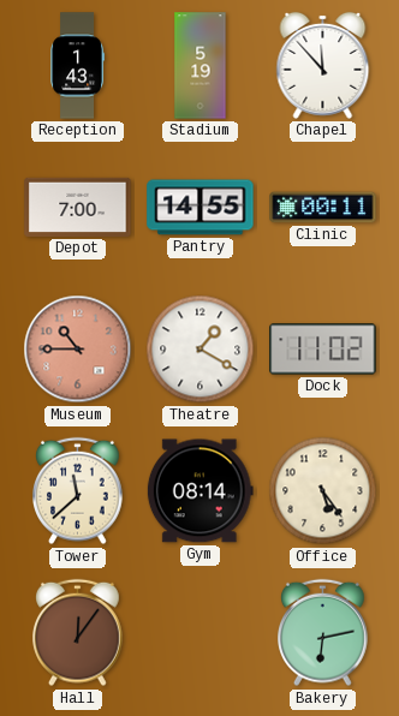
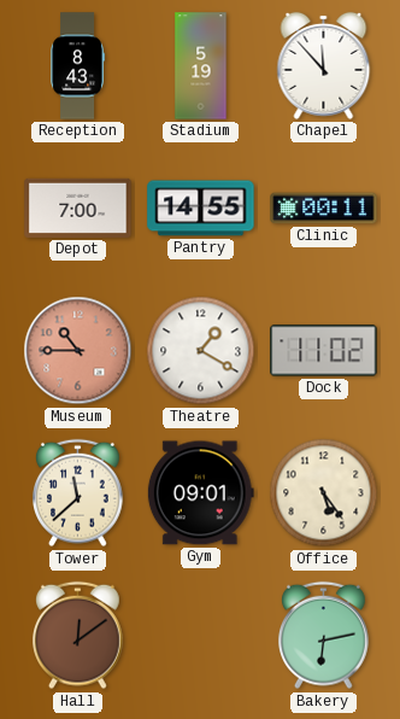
Reception: 1:43 -> 8:43
Gym: 08:14 -> 09:01
Hall: 12:06 -> 12:09
